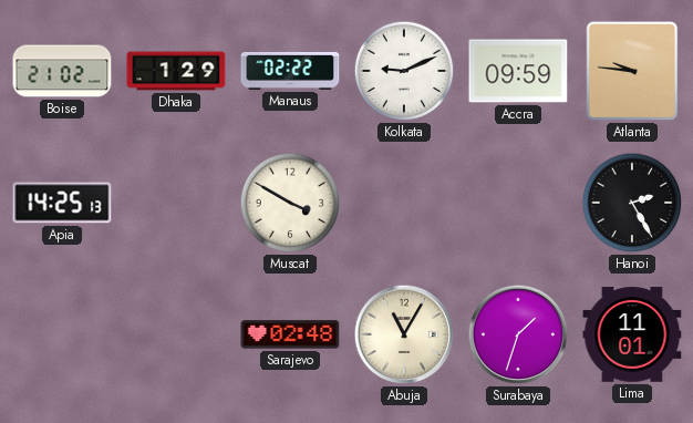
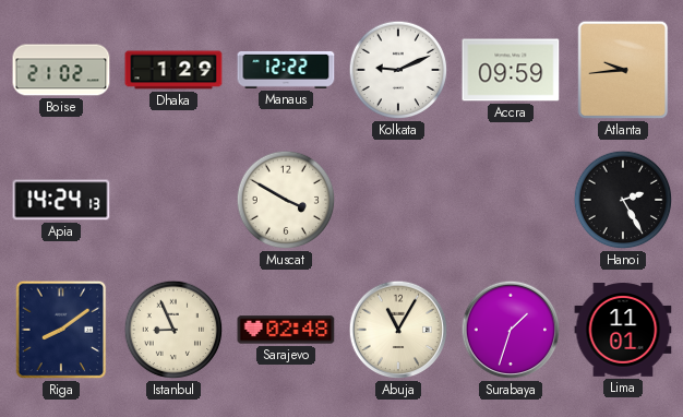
Manaus: 02:22 -> 12:22
Atlanta: 9:46 -> 9:44
Apia: 14:25 -> 14:24
Riga: none -> 8:09
Istanbul: none -> 8:56
